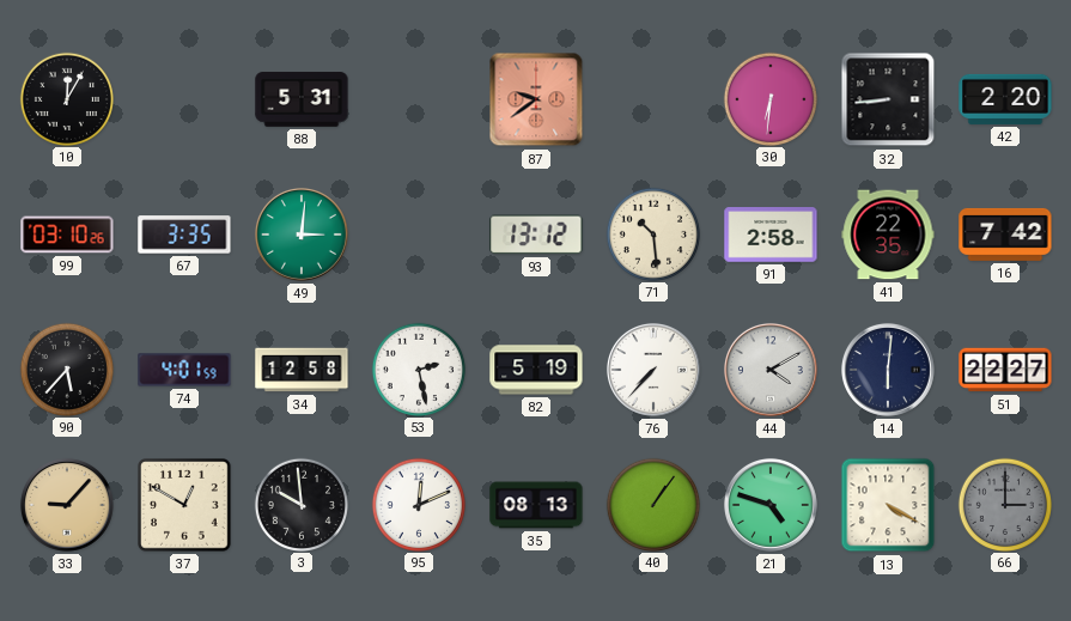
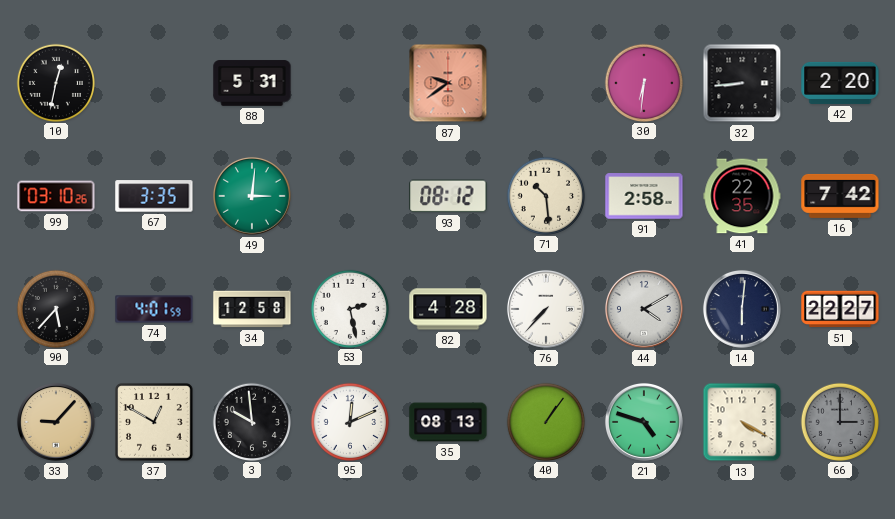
10: 12:05 -> 12:32
93: 13:12 -> 08:12
82: 5:19 -> 4:28
